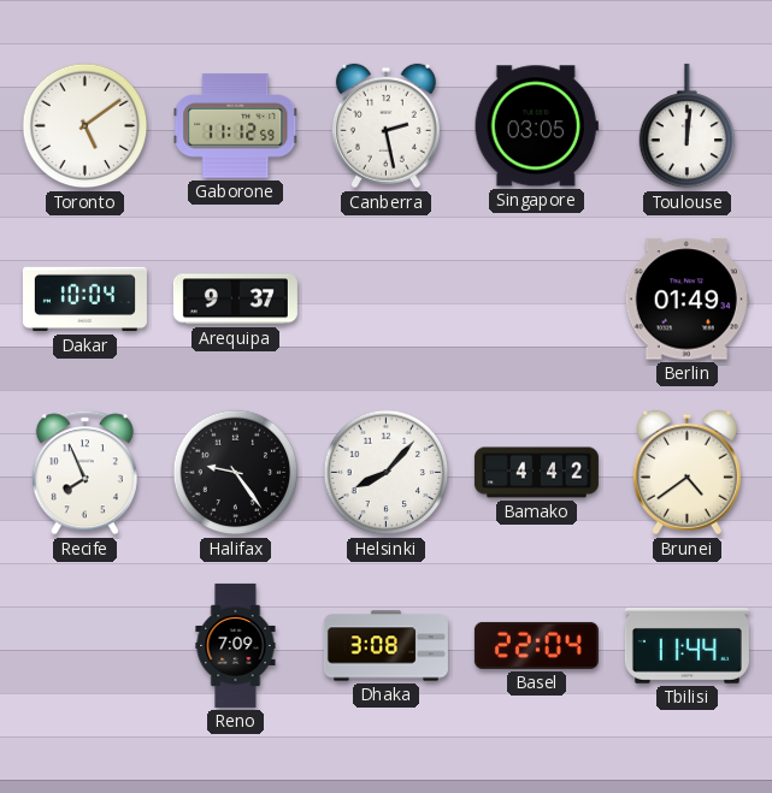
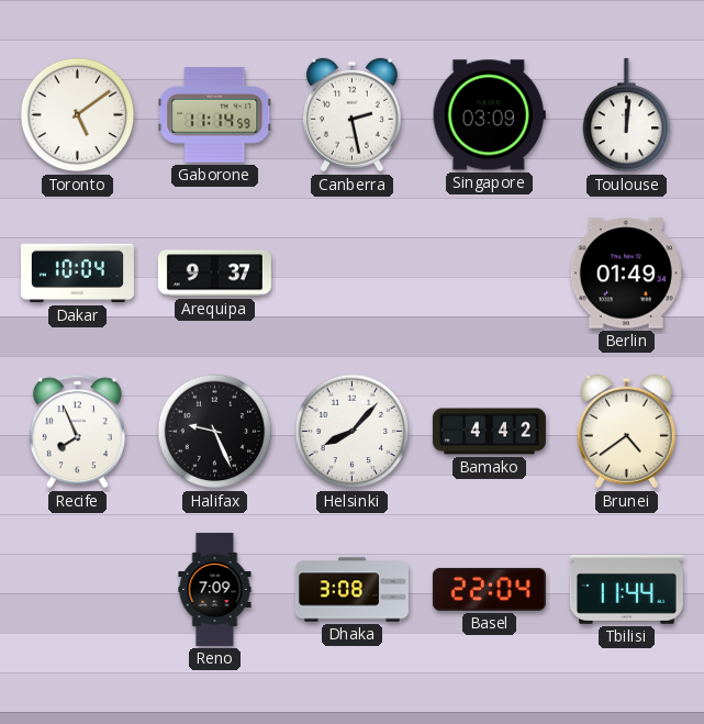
Gaborone: 11:12 -> 11:14
Singapore: 03:05 -> 03:09
Halifax: 9:24 -> 9:26
